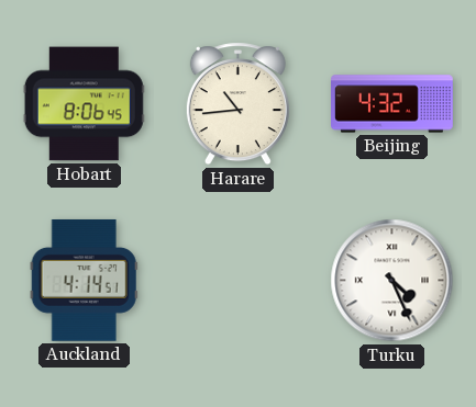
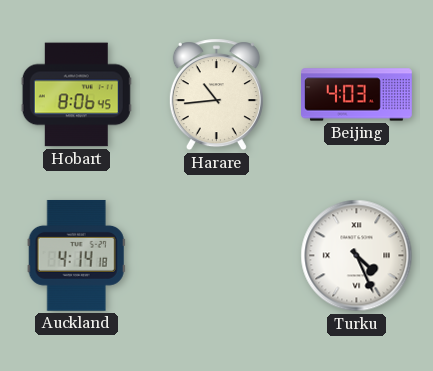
Beijing: 4:32 -> 4:03
Auckland: 4:14:51 -> 4:14:18
